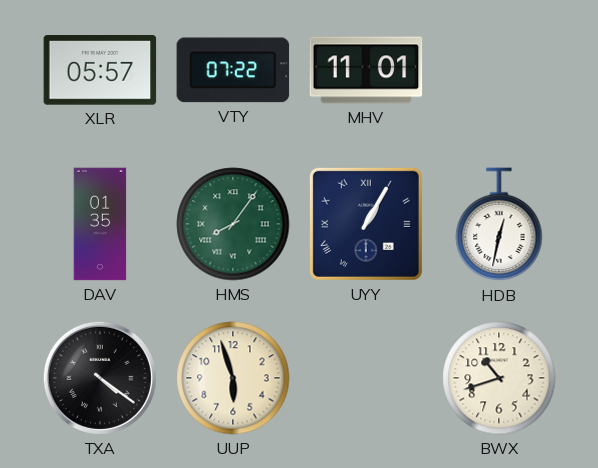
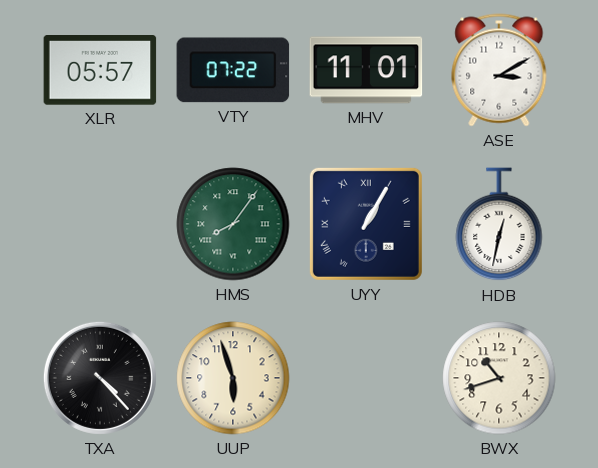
ASE: none -> 3:10
DAV: 01:35 -> none
TXA: 4:21 -> 4:23
